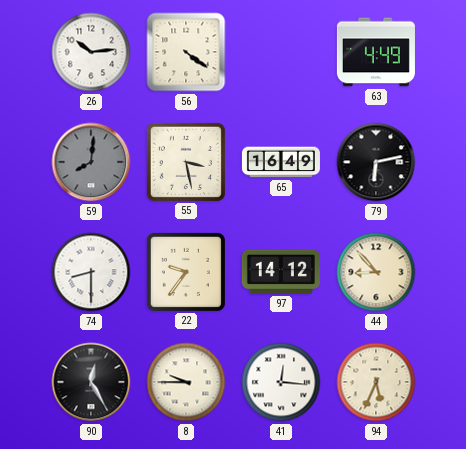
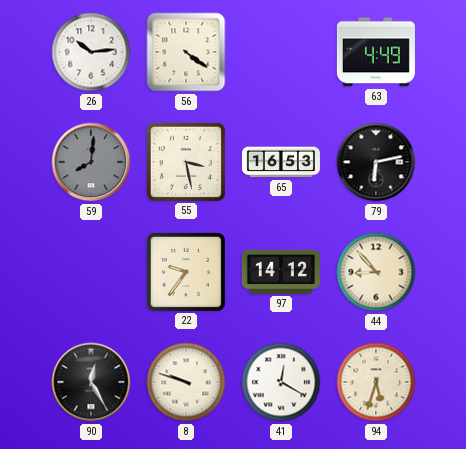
65: 16:49 -> 16:53
74: 8:30 -> none
8: 9:45 -> 9:48
41: 12:16 -> 12:20
94: 5:34 -> 5:33
